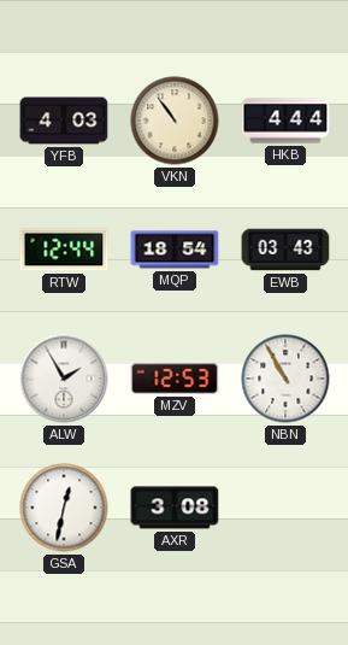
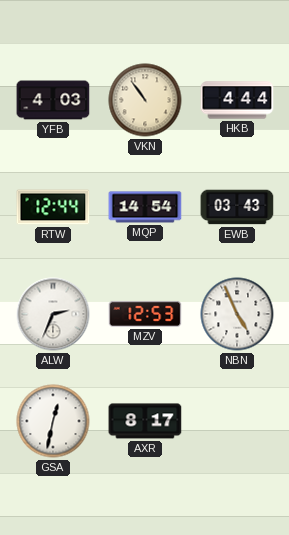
MQP: 18:54 -> 14:54
ALW: 1:55 -> 2:34
NBN: 10:55 -> 4:56
AXR: 3:08 -> 8:17
